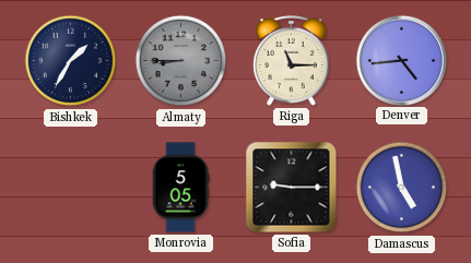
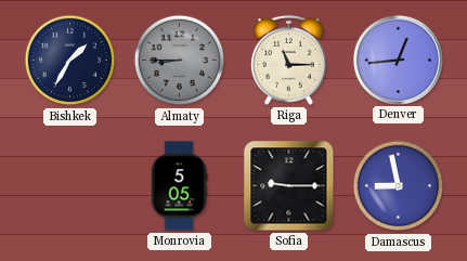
Denver: 4:44 -> 12:44
Damascus: 4:58 -> 8:58
